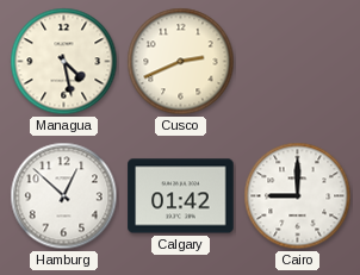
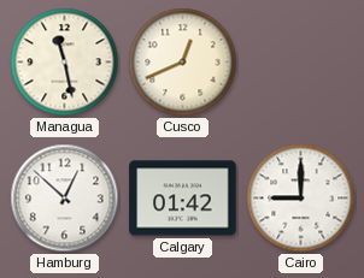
Managua: 4:28 -> 11:28
Cusco: 2:41 -> 12:41
